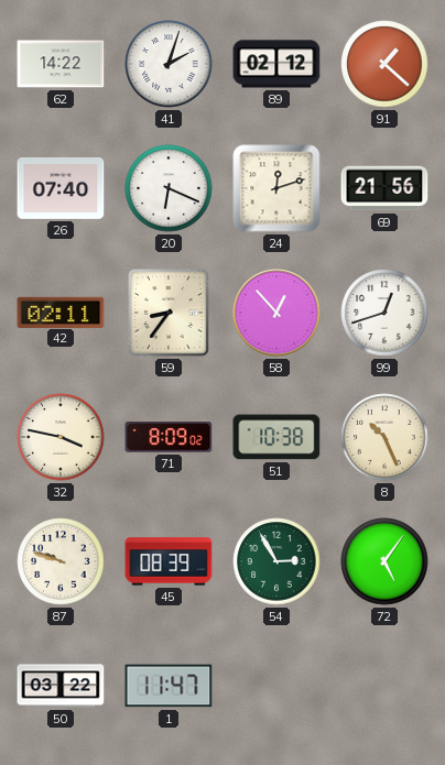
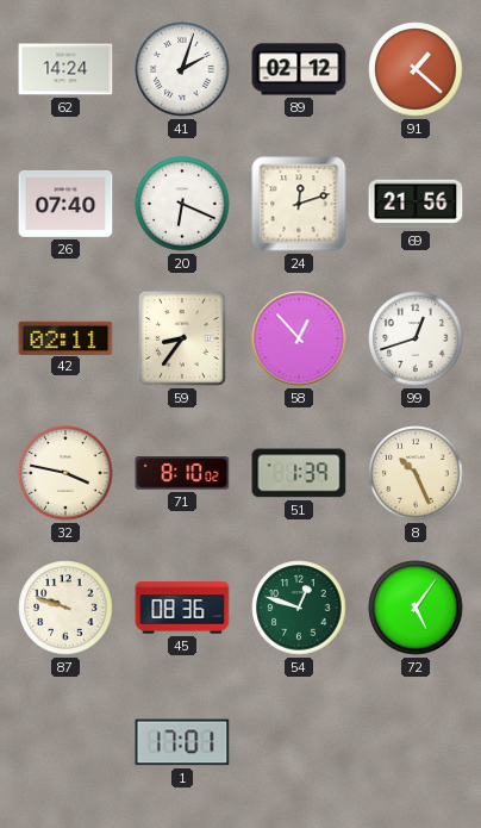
62: 14:22 -> 14:24
71: 8:09 -> 8:10
51: 10:38 -> 1:39
45: 08:39 -> 08:36
54: 2:55 -> 12:48
50: 03:22 -> none
1: 11:47 -> 17:01
